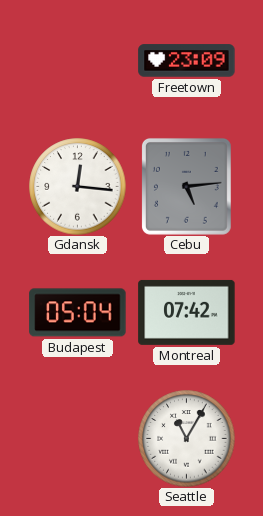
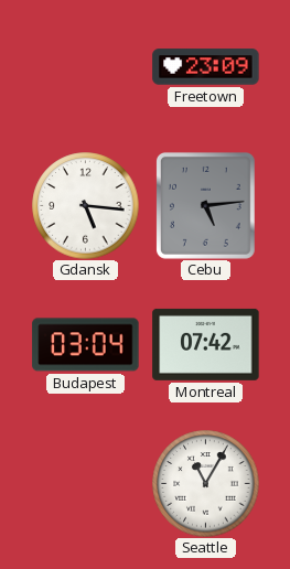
Gdansk: 12:16 -> 5:16
Budapest: 05:04 -> 03:04
